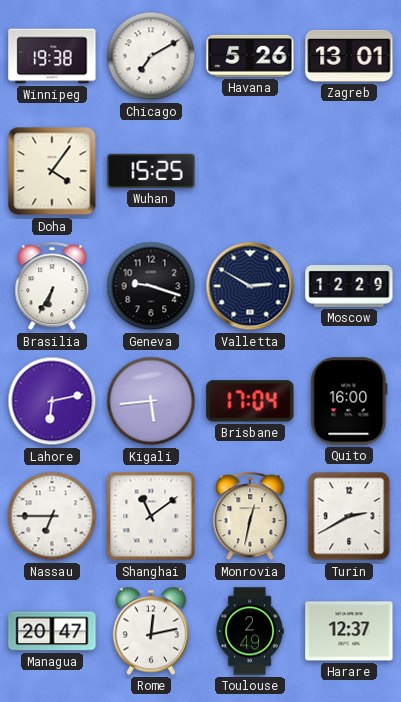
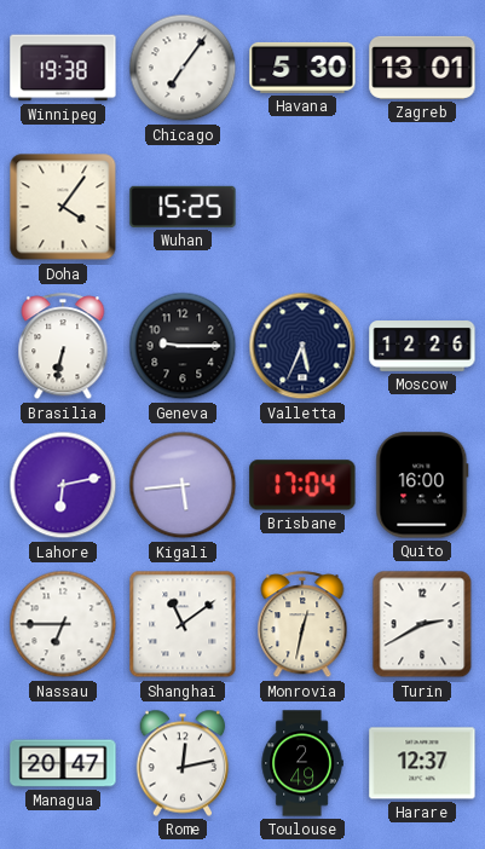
Chicago: 7:10 -> 7:06
Havana: 5:26 -> 5:30
Brasilia: 6:35 -> 6:32
Geneva: 9:18 -> 9:15
Valletta: 2:50 -> 5:34
Moscow: 12:29 -> 12:26
